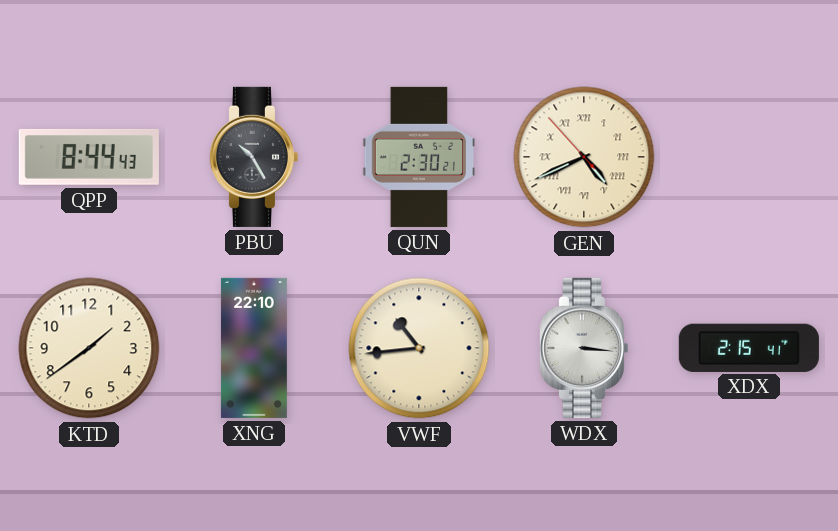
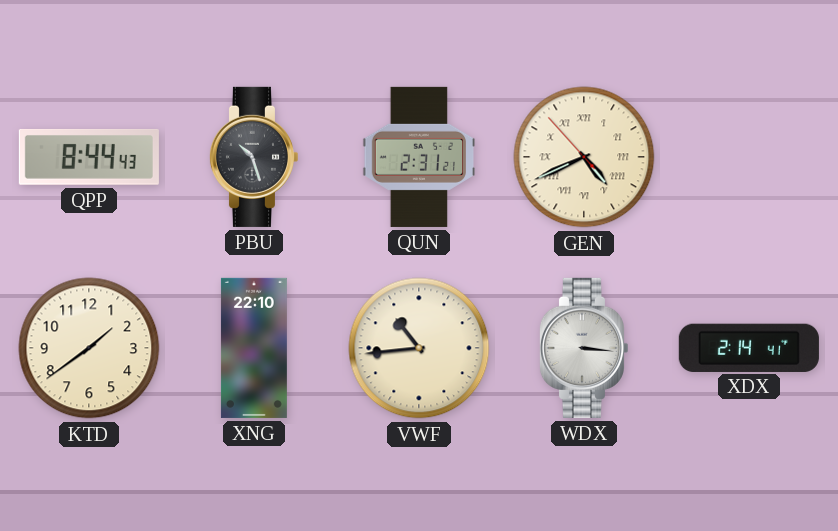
PBU: 10:25 -> 10:27
QUN: 2:30 -> 2:31
XDX: 2:15 -> 2:14
